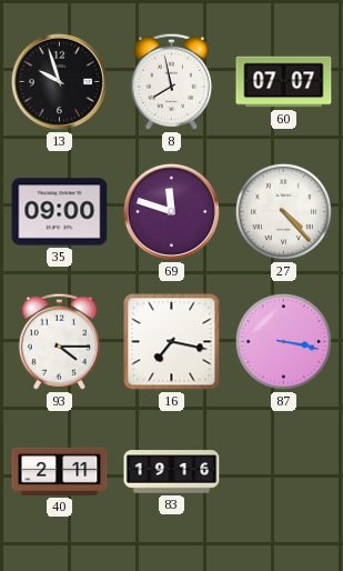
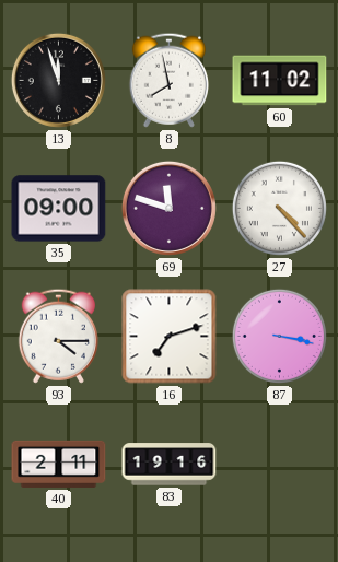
13: 9:57 -> 11:57
60: 07:07 -> 11:02
16: 7:17 -> 7:12
